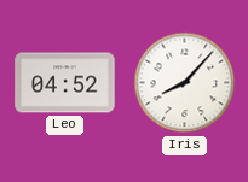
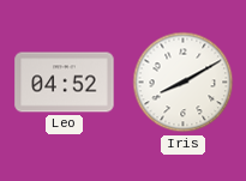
Iris: 8:07 -> 8:10
